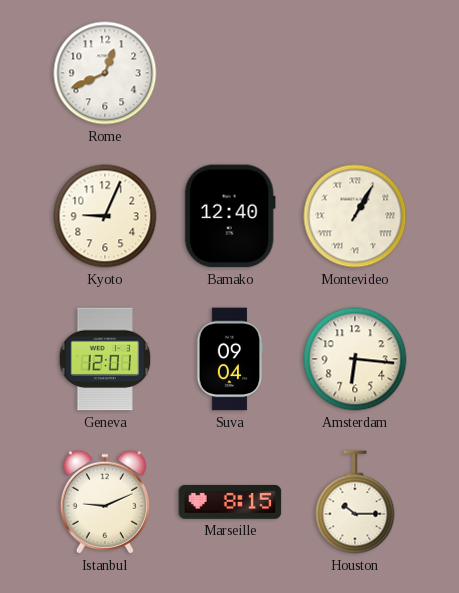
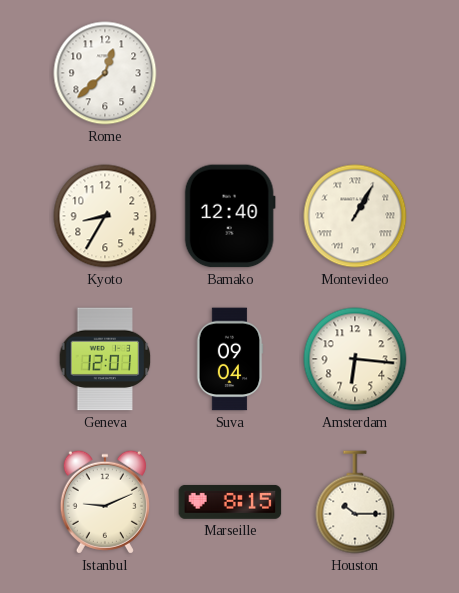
Rome: 12:41 -> 12:38
Kyoto: 9:04 -> 8:35
